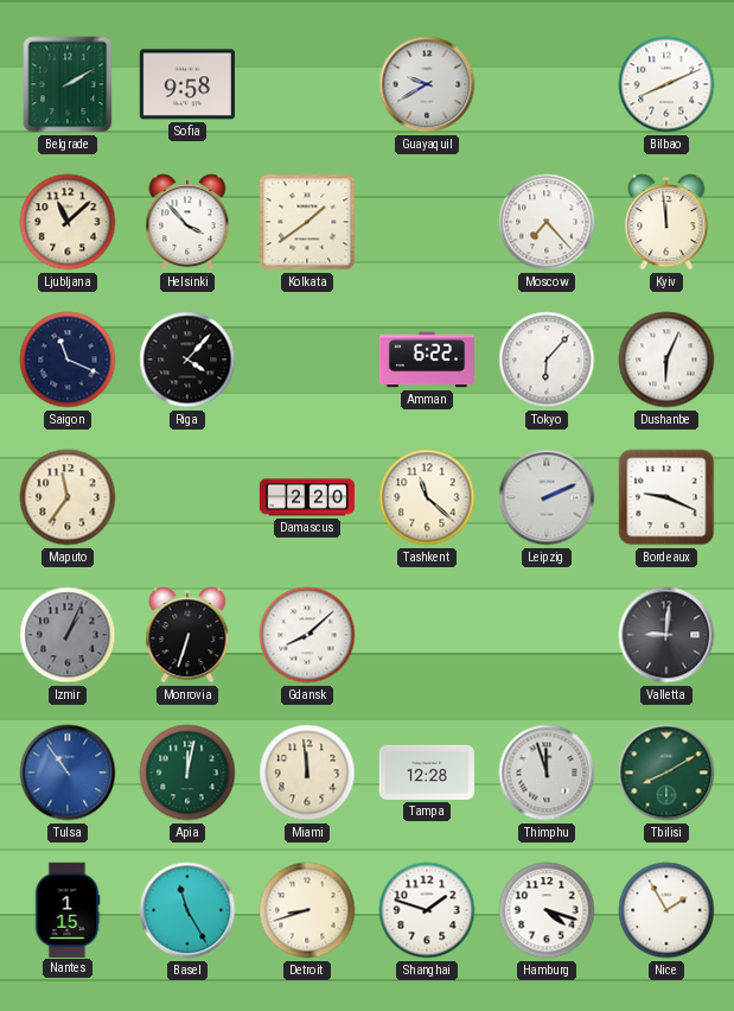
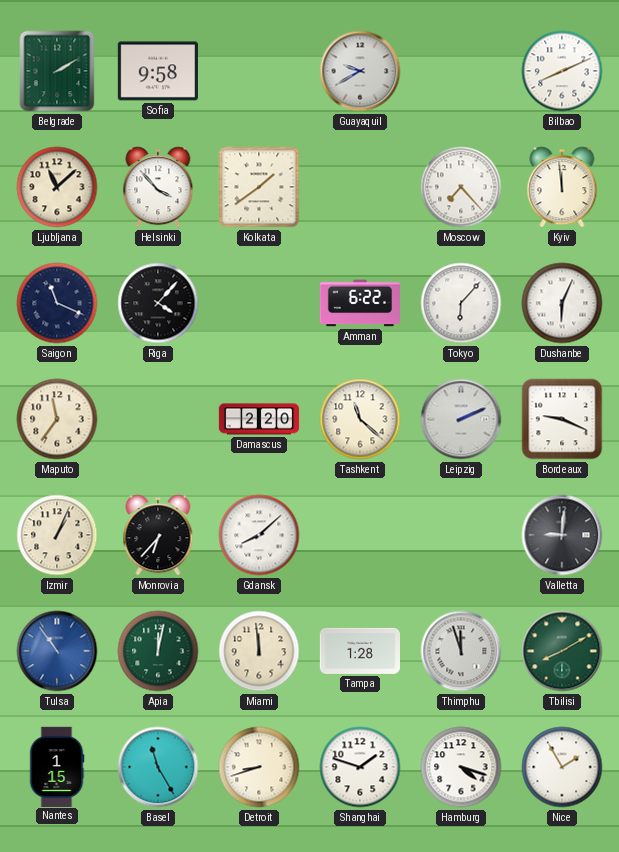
Izmir dial: grey -> cream
Monrovia: 6:33 -> 6:37
Tampa: 12:28 -> 1:28
